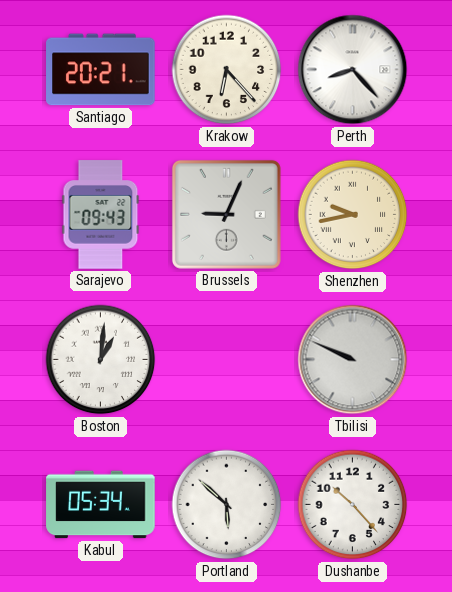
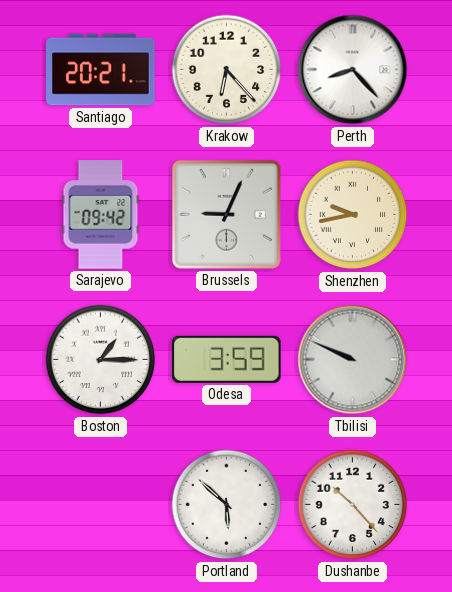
Sarajevo: 09:43 -> 09:42
Boston: 1:01 -> 1:15
Odesa: none -> 3:59
Kabul: 05:34 -> none
